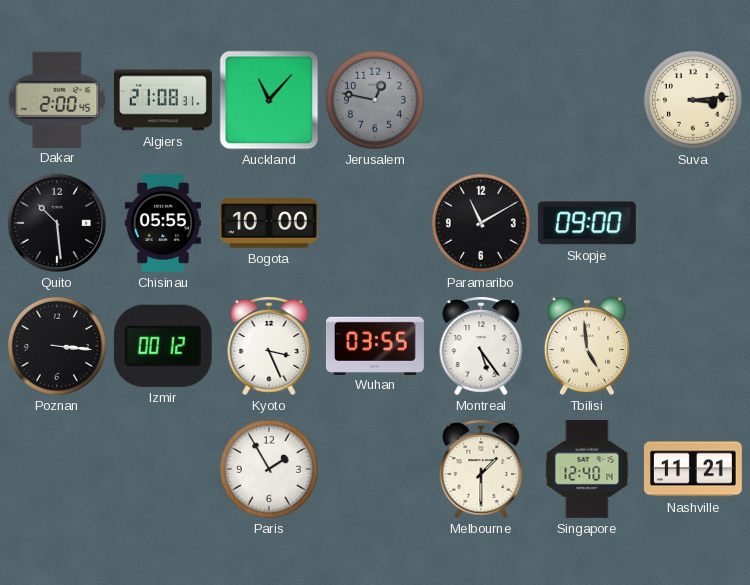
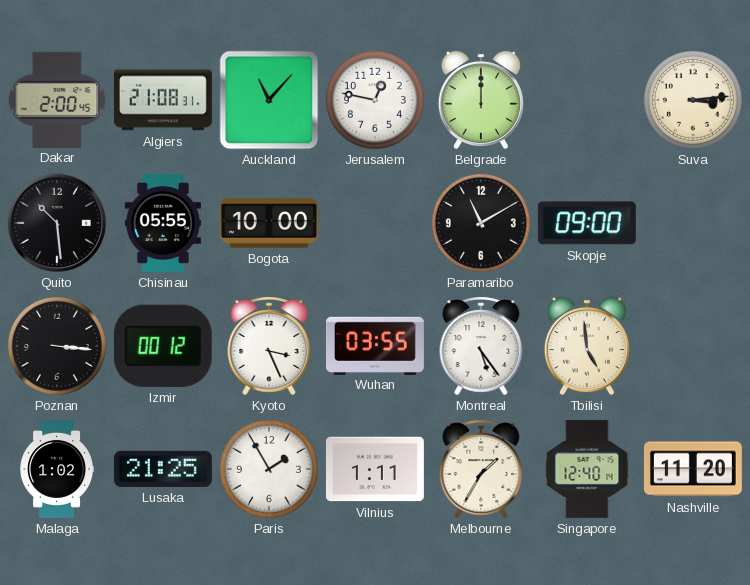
Jerusalem dial: grey -> white
Belgrade: none -> 12:00
Malaga: none -> 1:02
Lusaka: none -> 21:25
Vilnius: none -> 1:11
Melbourne: 1:30 -> 1:35
Nashville: 11:21 -> 11:20
